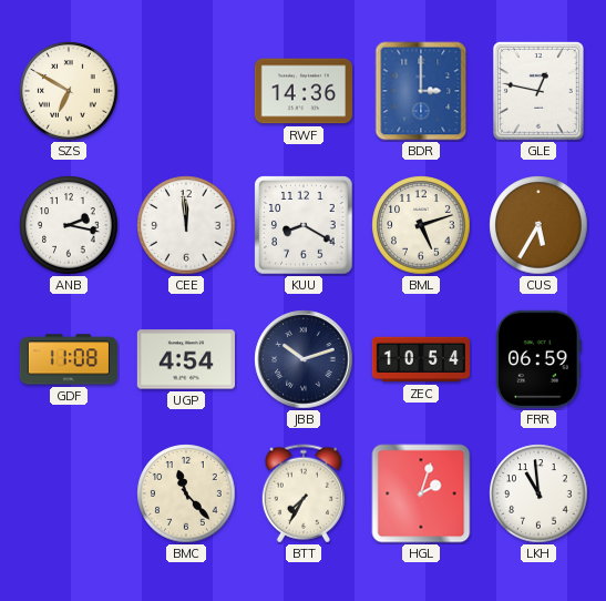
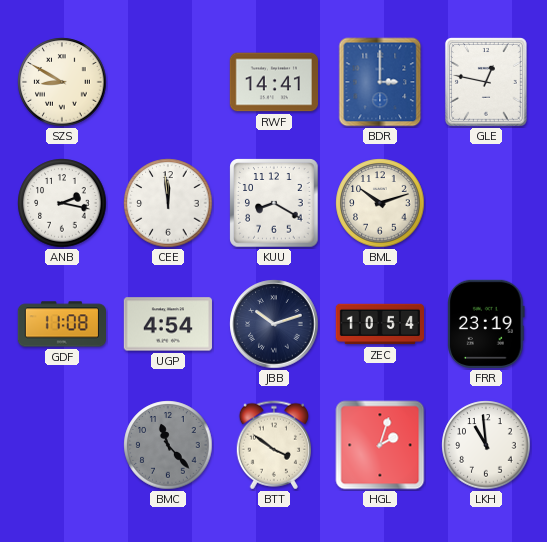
SZS: 6:50 -> 8:50
RWF: 14:36 -> 14:41
BML: 5:12 -> 10:12
CUS: 5:35 -> none
FRR: 06:59 -> 23:19
BMC dial: cream -> grey
BTT: 7:35 -> 3:51
